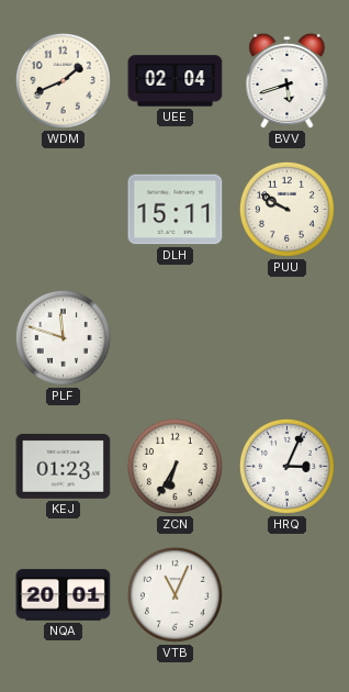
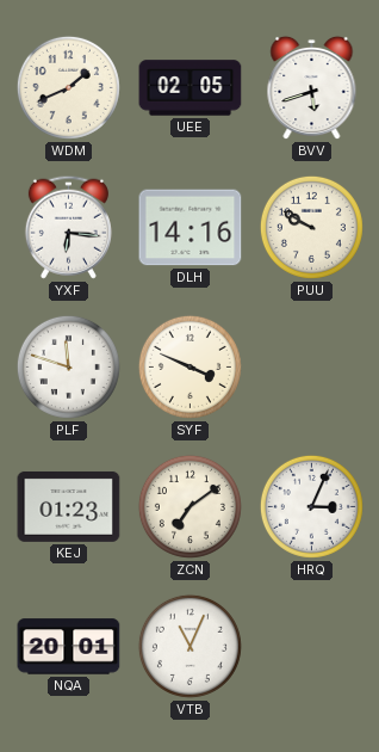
UEE: 02:04 -> 02:05
YXF: none -> 6:16
DLH: 15:11 -> 14:16
SYF: none -> 3:49
ZCN: 6:35 -> 7:09
